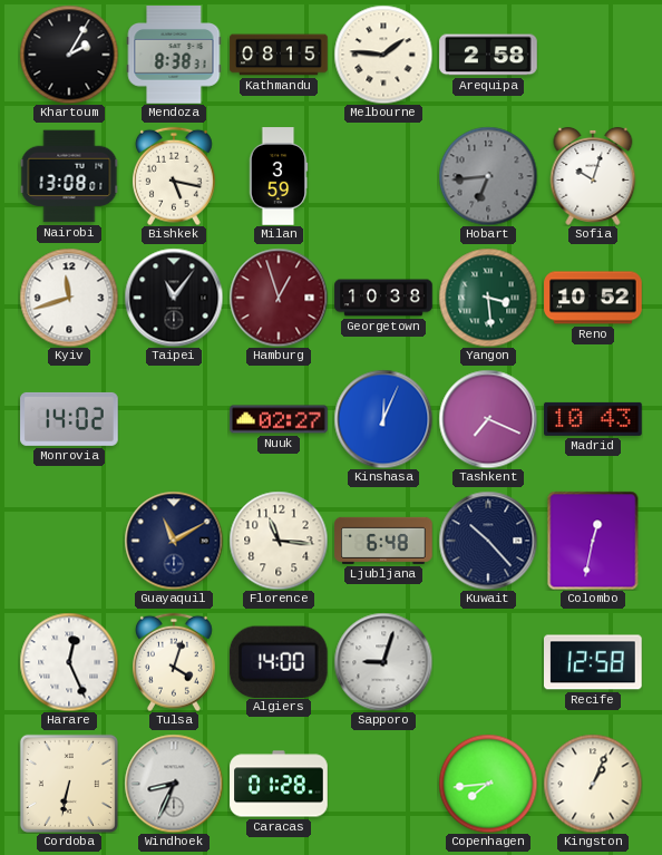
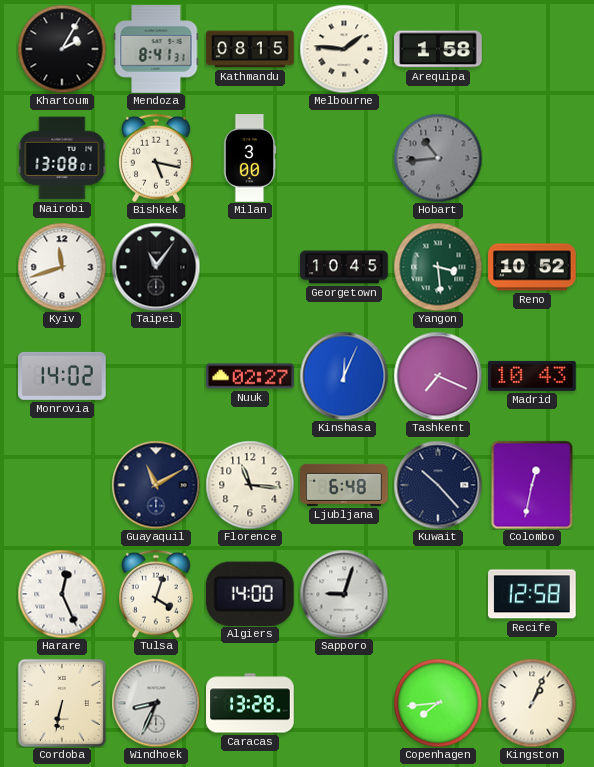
Mendoza: 8:38 -> 8:41
Arequipa: 2:58 -> 1:58
Milan: 3:59 -> 3:00
Hobart: 6:44 -> 10:44
Sofia: 10:03 -> none
Hamburg: 12:57 -> none
Georgetown: 10:38 -> 10:45
Caracas: 01:28 -> 13:28
